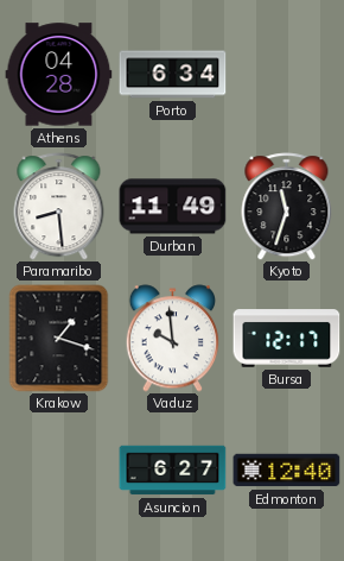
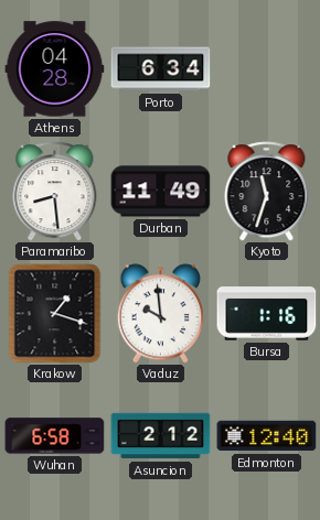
Bursa: 12:17 -> 1:16
Wuhan: none -> 6:58
Asuncion: 6:27 -> 2:12
